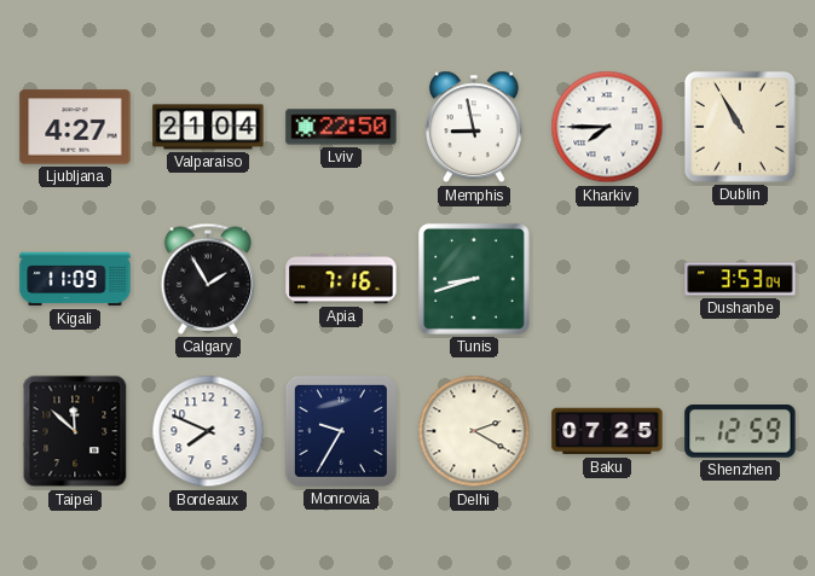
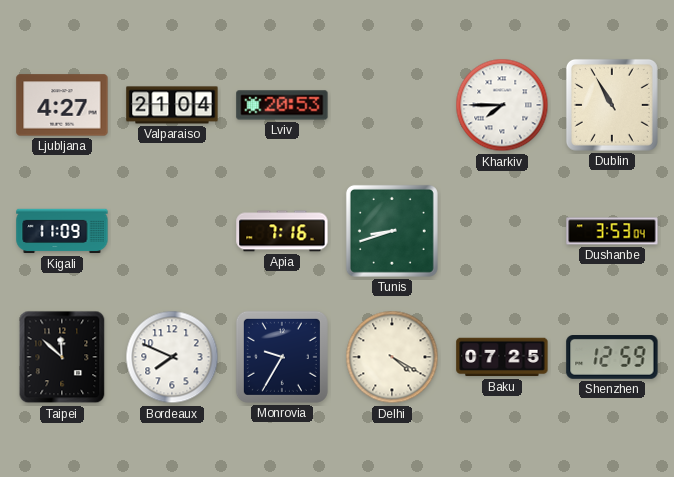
Lviv: 22:50 -> 20:53
Memphis: 8:58 -> none
Calgary: 1:55 -> none
Delhi: 2:20 -> 4:20
